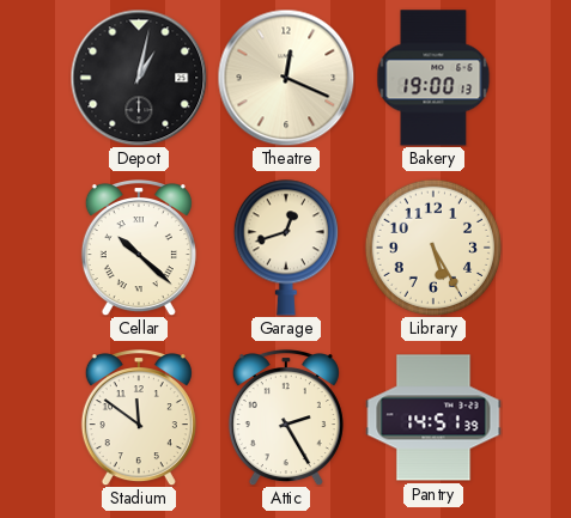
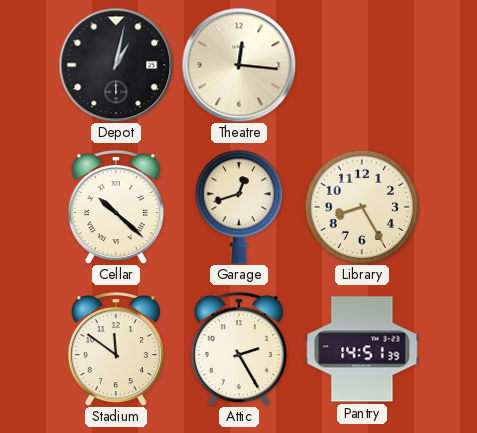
Theatre: 12:19 -> 12:16
Bakery: 19:00 -> none
Library: 5:25 -> 8:25
